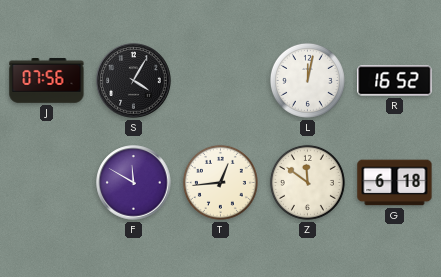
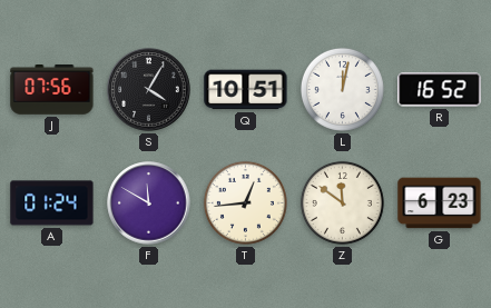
Q: none -> 10:51
A: none -> 01:24
G: 6:18 -> 6:23
